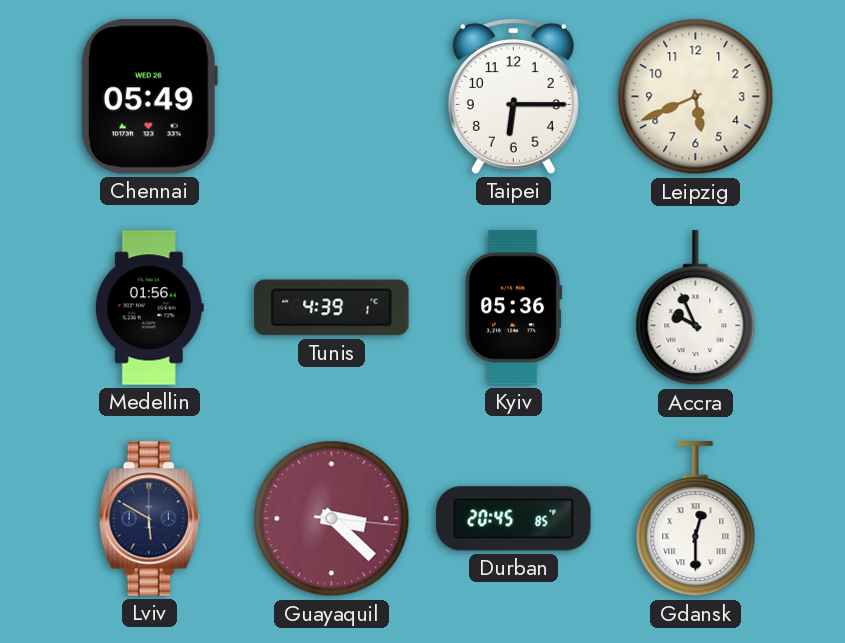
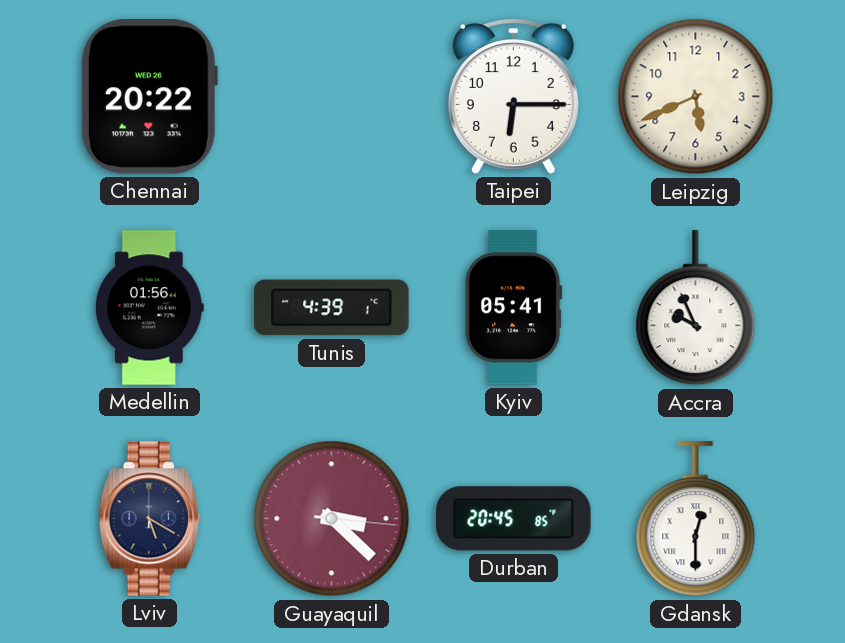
Chennai: 05:49 -> 20:22
Kyiv: 05:36 -> 05:41
Lviv: 5:50 -> 5:20
